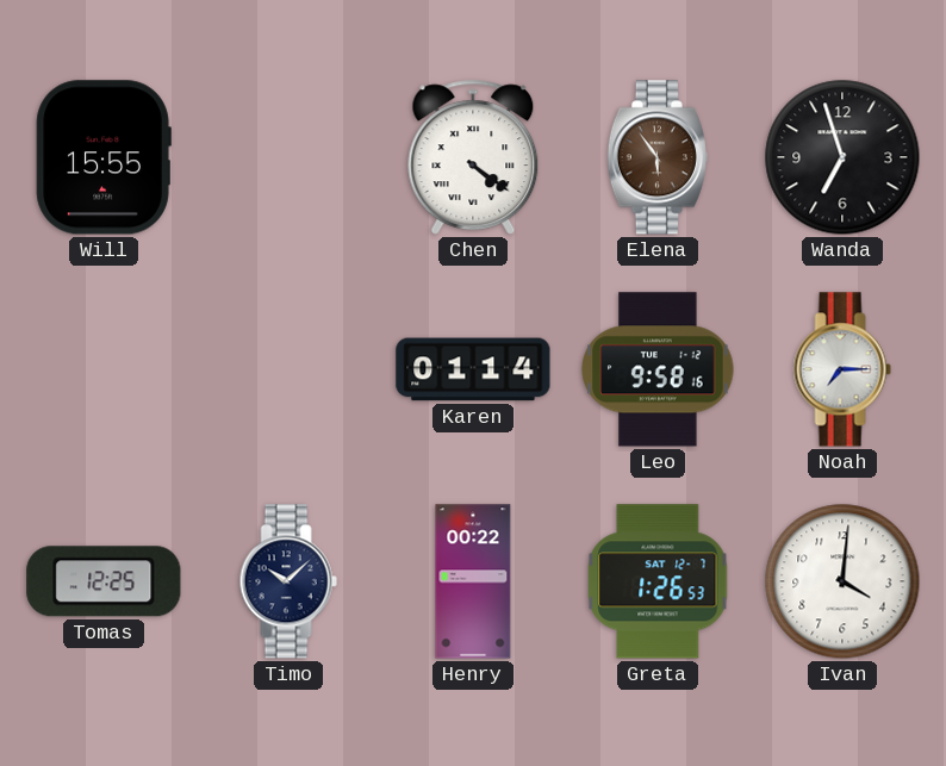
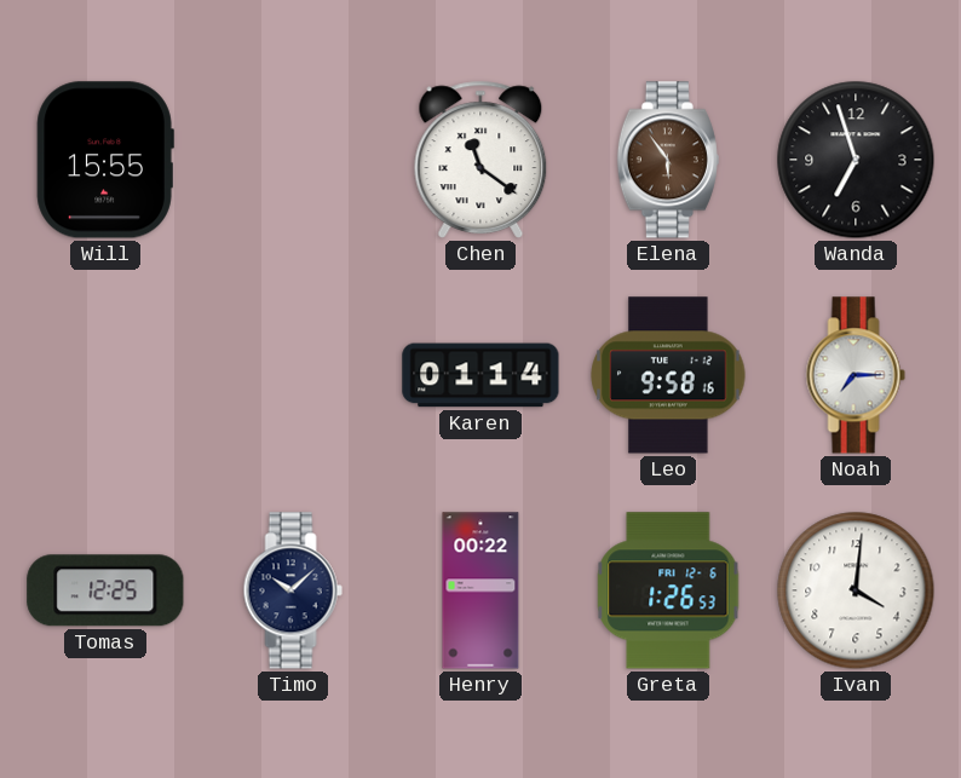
Chen: 4:21 -> 11:21
Greta date: SAT 12-7 -> FRI 12-6
